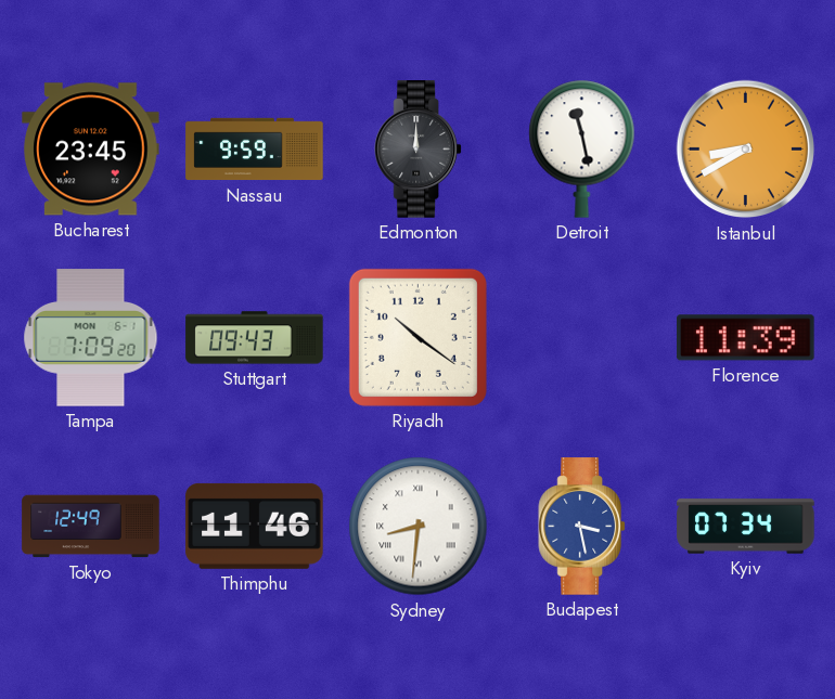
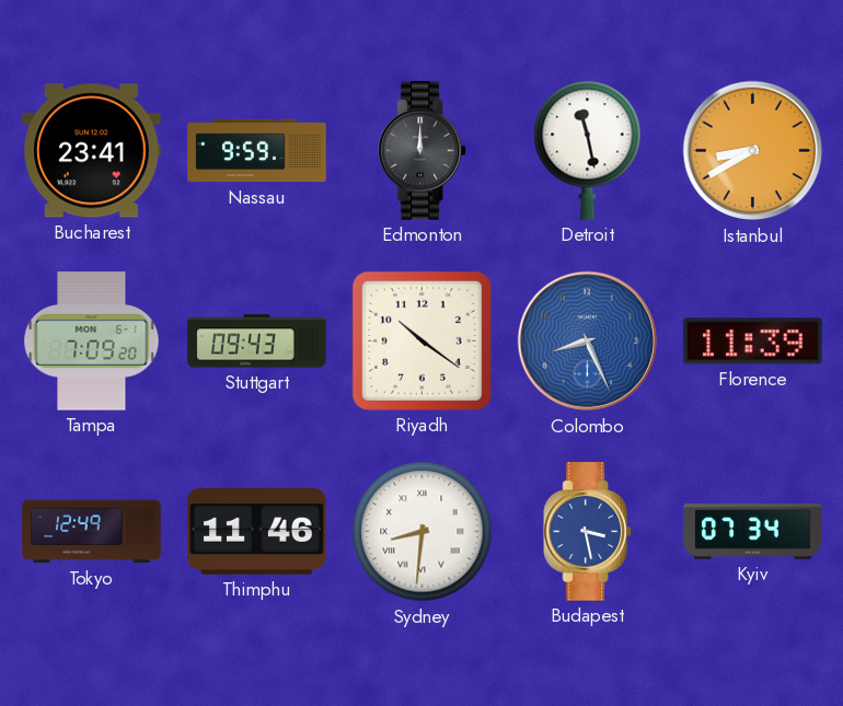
Bucharest: 23:45 -> 23:41
Colombo: none -> 8:26
